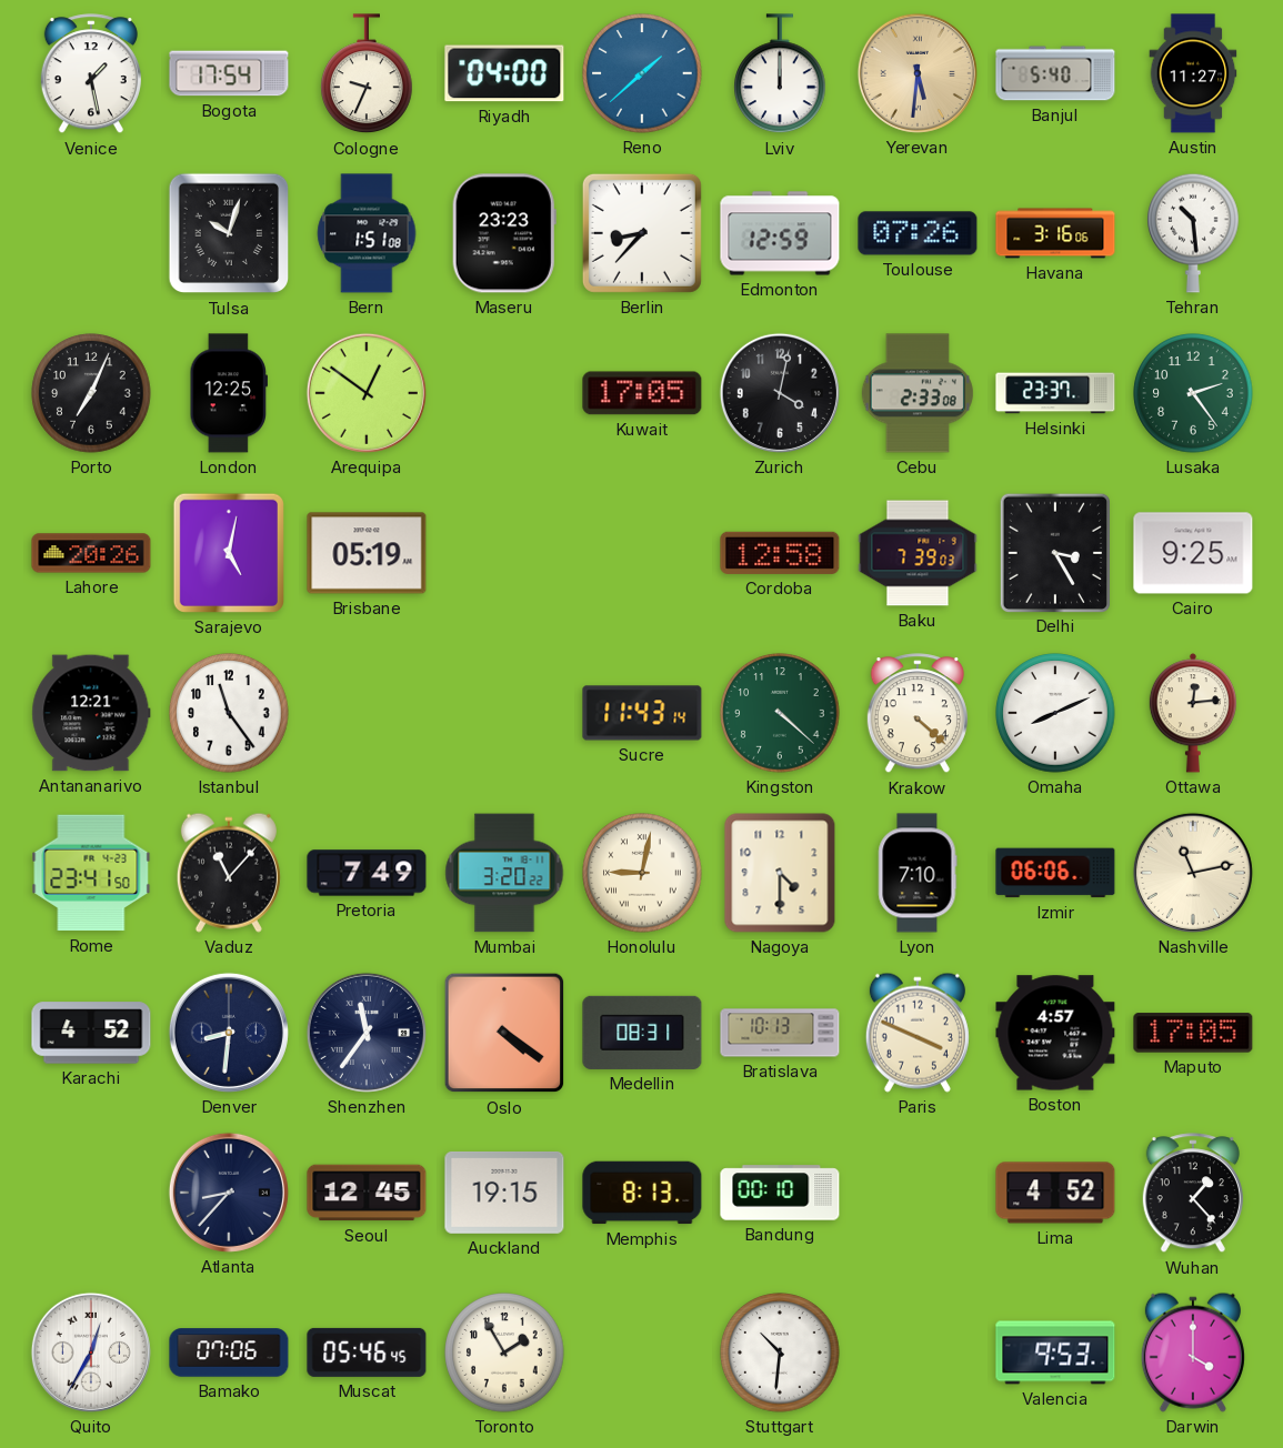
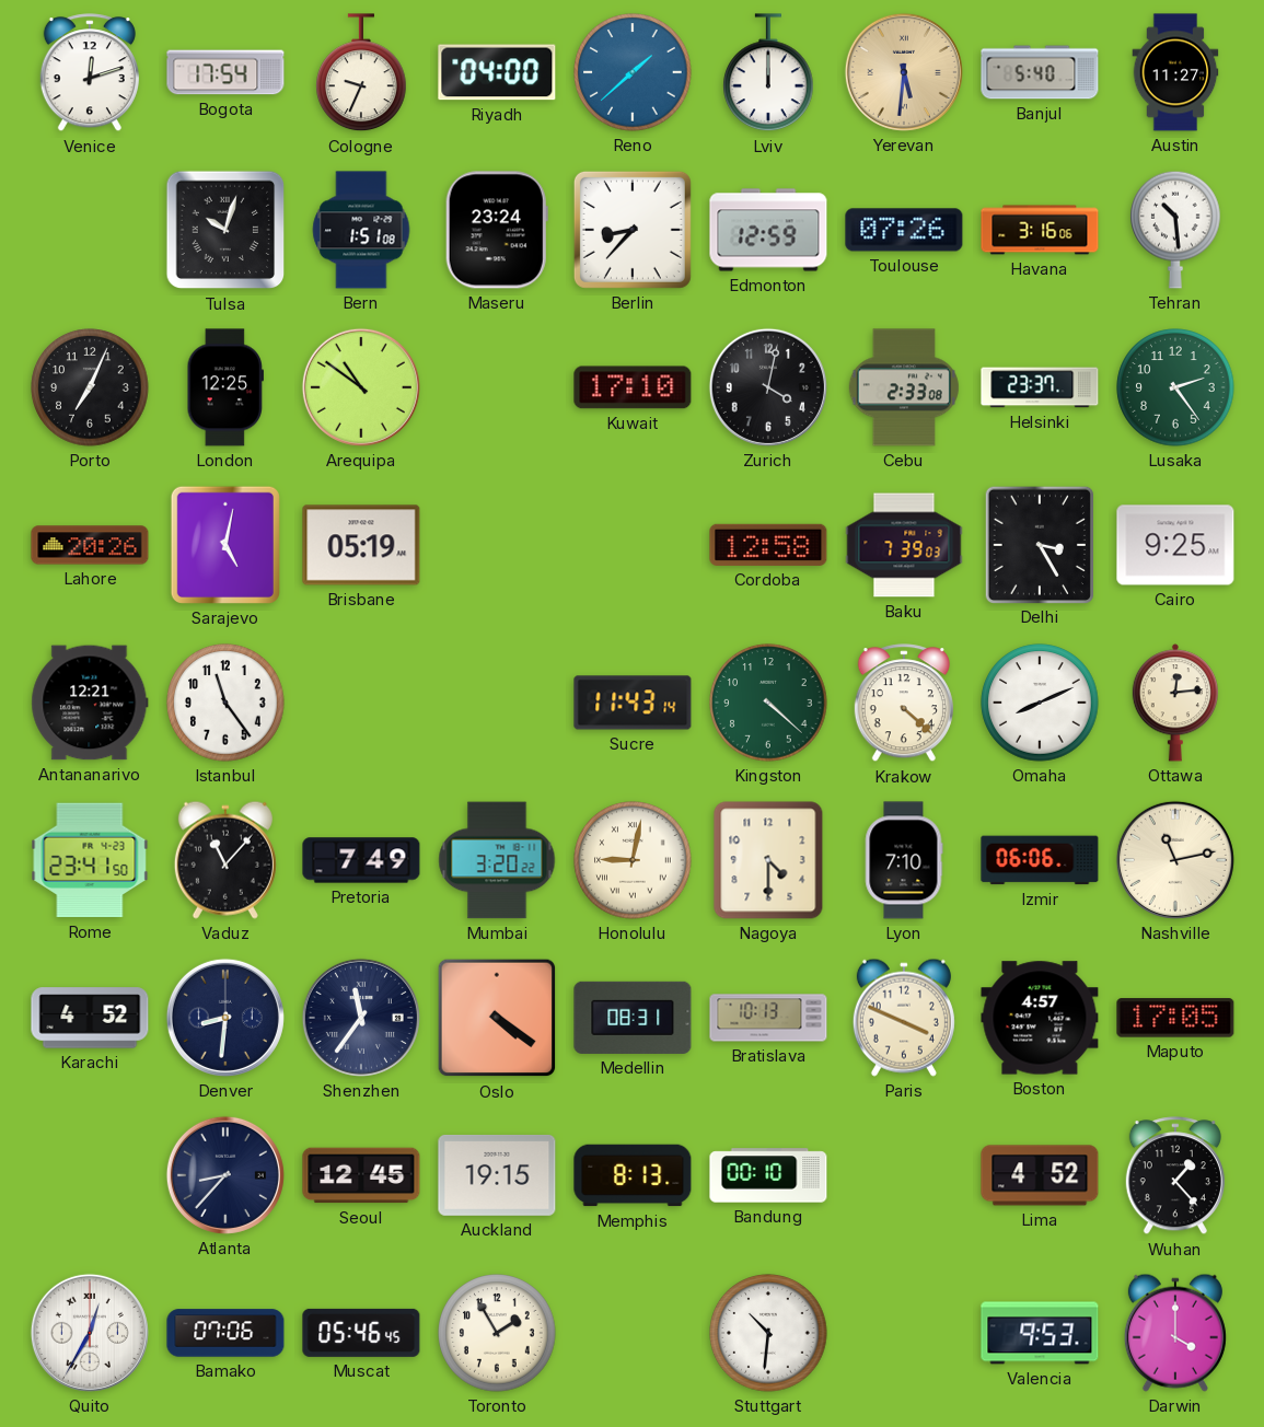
Venice: 1:28 -> 12:12
Maseru: 23:23 -> 23:24
Arequipa: 12:51 -> 10:51
Kuwait: 17:05 -> 17:10
